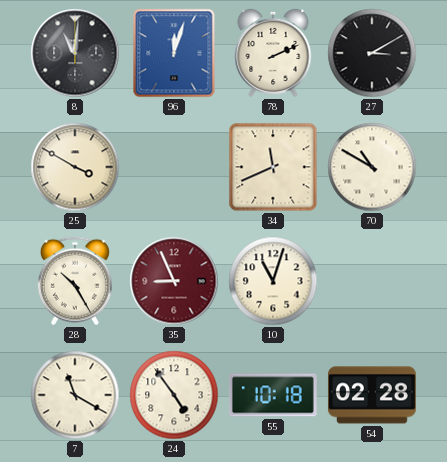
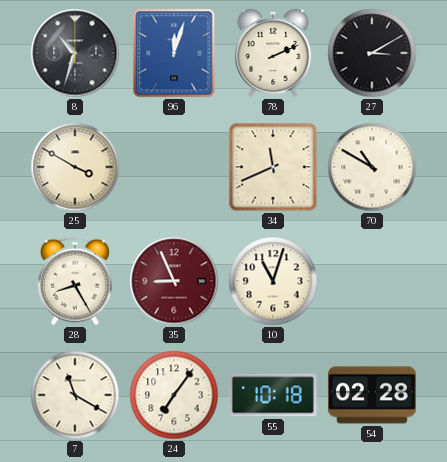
8: 11:01 -> 10:33
28: 10:25 -> 8:25
24: 4:54 -> 7:06
